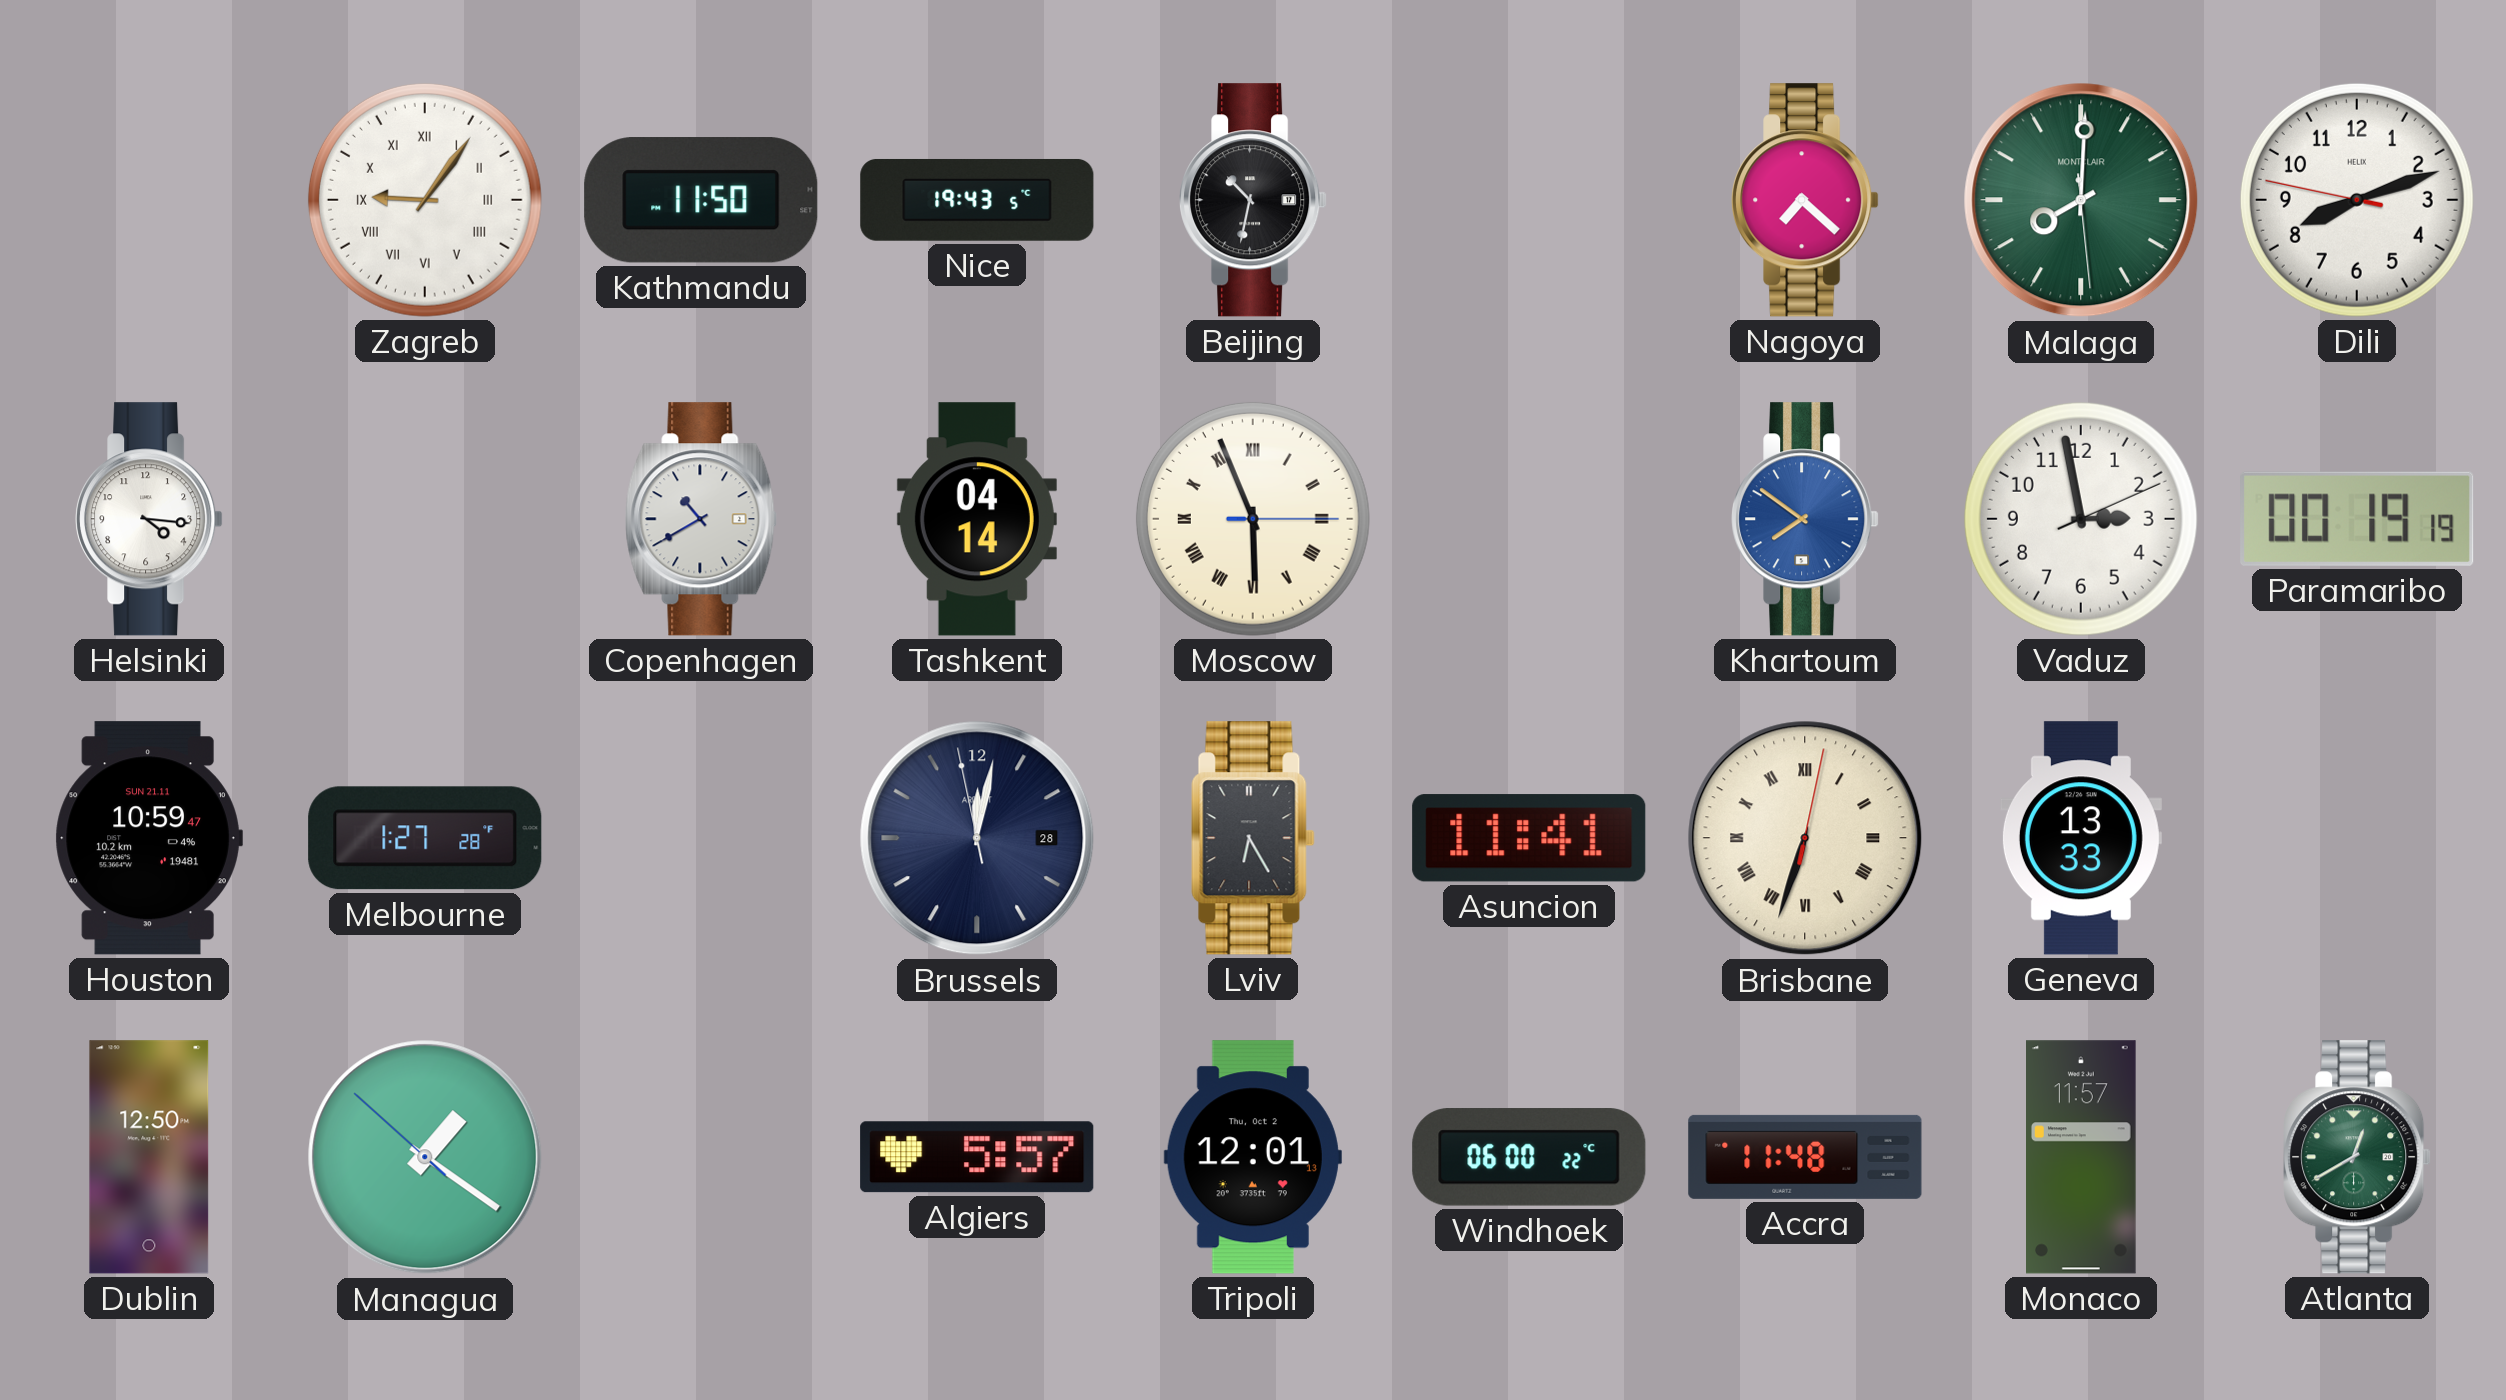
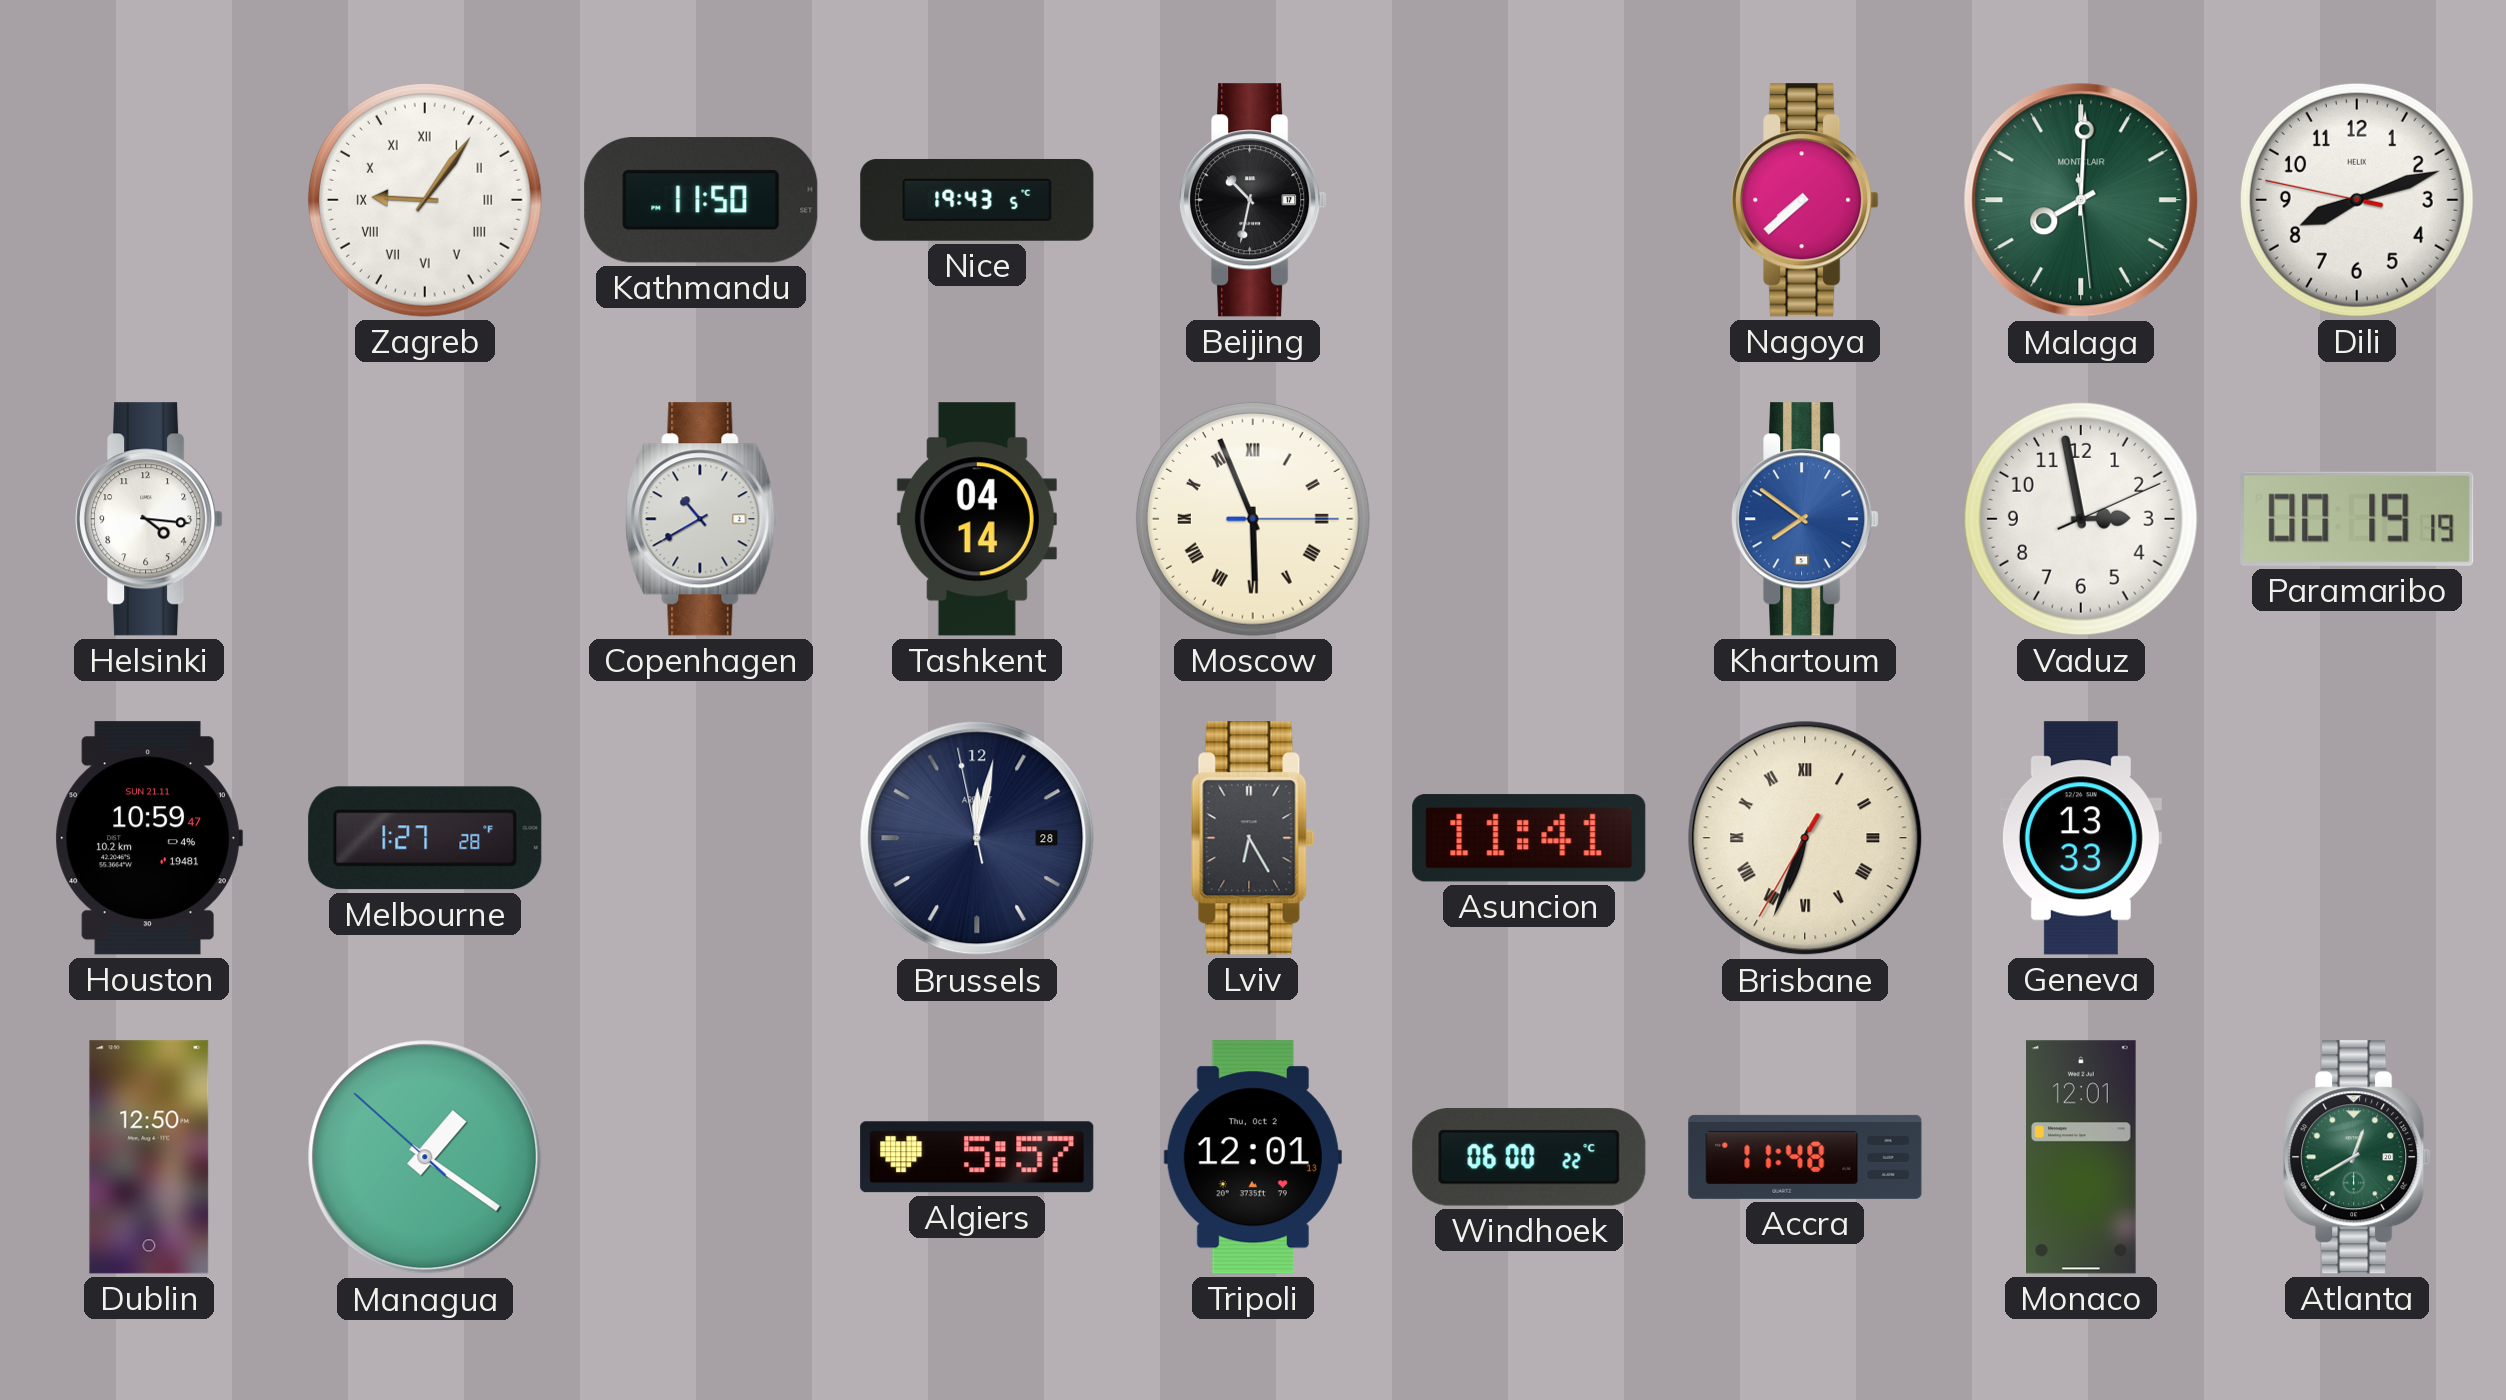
Nagoya: 7:22 -> 7:38
Brisbane: 6:33:02 -> 6:33:35
Monaco: 11:57 -> 12:01
